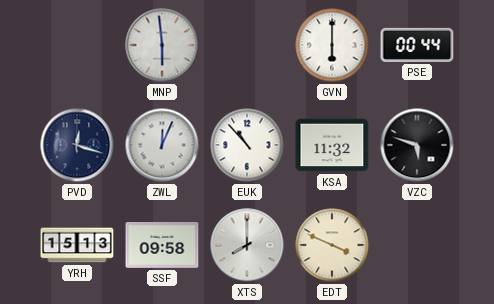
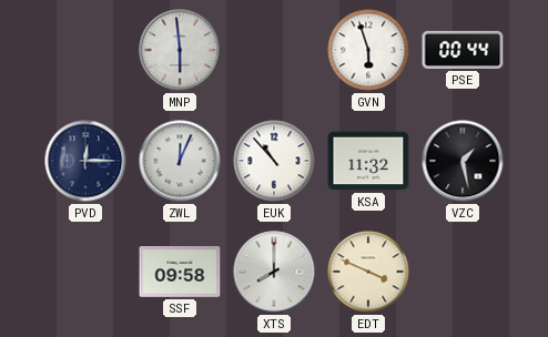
GVN: 6:00 -> 5:57
PVD: 12:18 -> 12:15
VZC: 5:48 -> 1:28
YRH: 15:13 -> none
